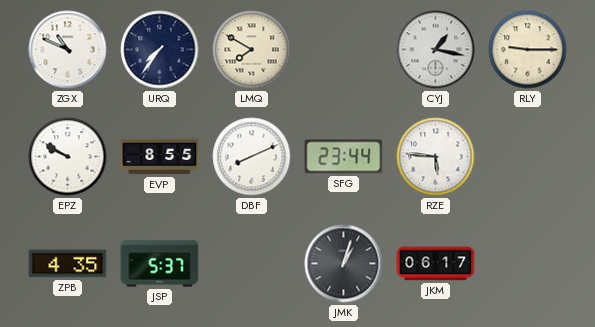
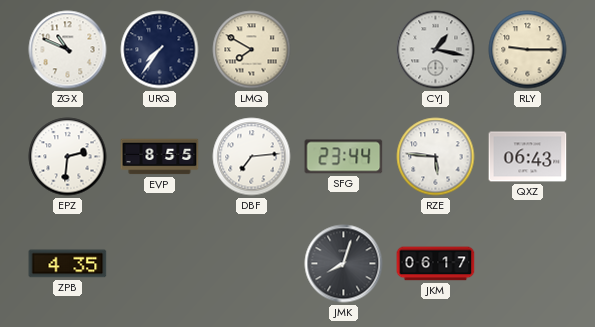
EPZ: 9:50 -> 2:31
DBF: 8:11 -> 7:14
QXZ: none -> 06:43
JSP: 5:37 -> none
JMK: 1:03 -> 8:03
